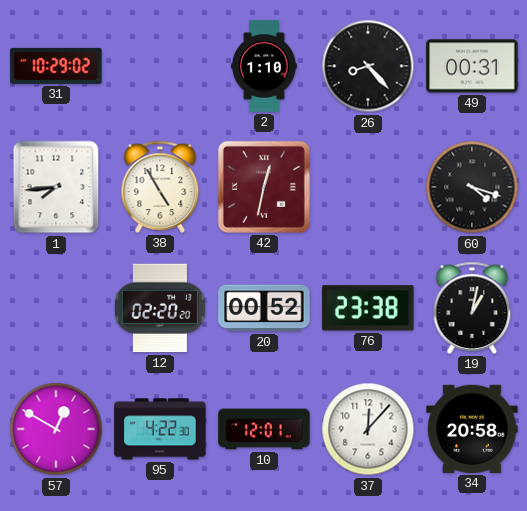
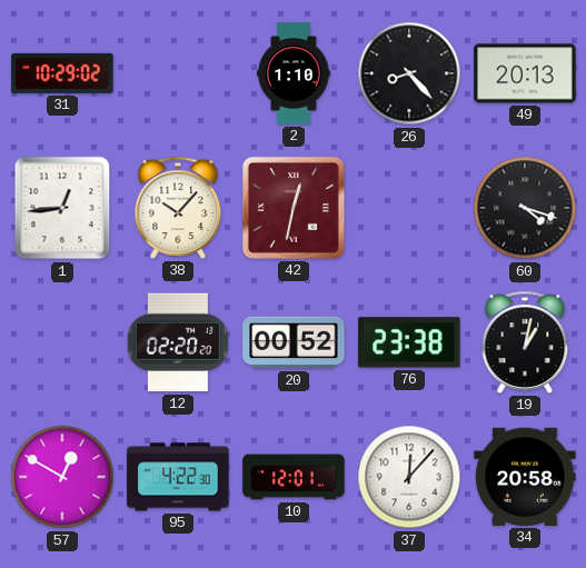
49: 00:31 -> 20:13
1: 7:44 -> 12:44
38: 4:55 -> 10:07
